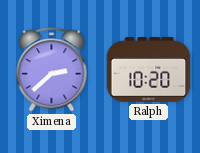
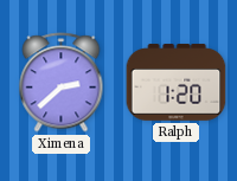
Ralph: 10:20 -> 1:20
